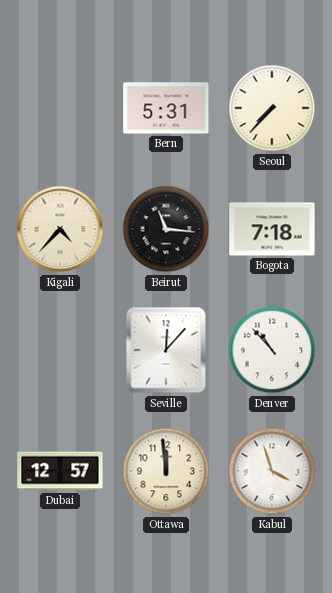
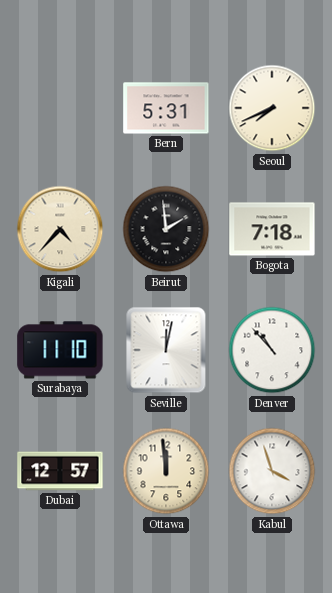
Seoul: 7:37 -> 7:41
Beirut: 11:16 -> 1:59
Surabaya: none -> 11:10
Seville: 12:07 -> 12:02
